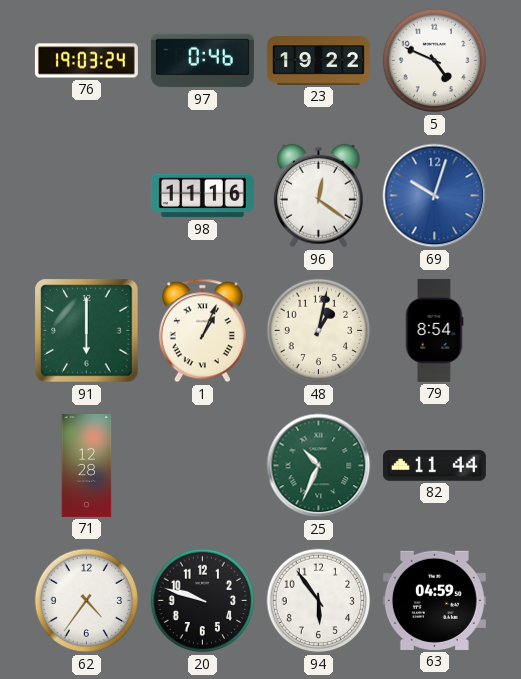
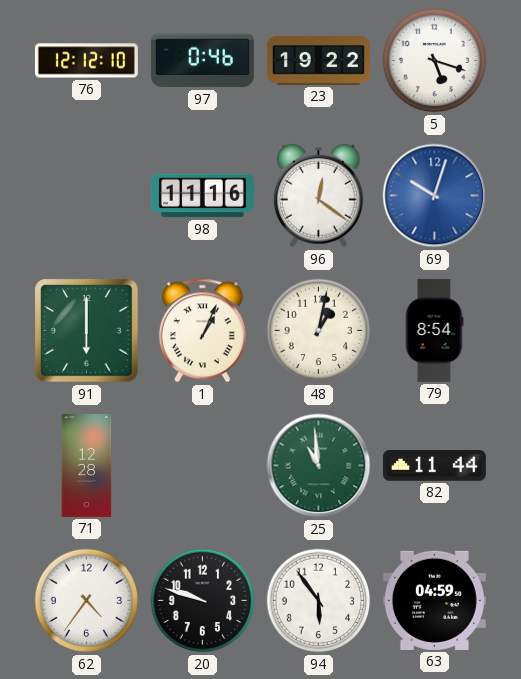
76: 19:03 -> 12:12
5: 4:49 -> 5:18
25: 10:34 -> 10:59
